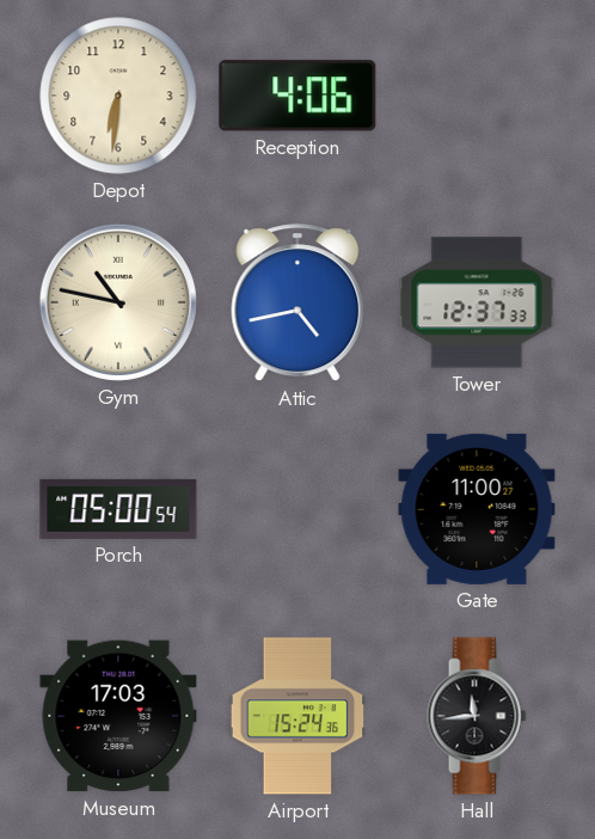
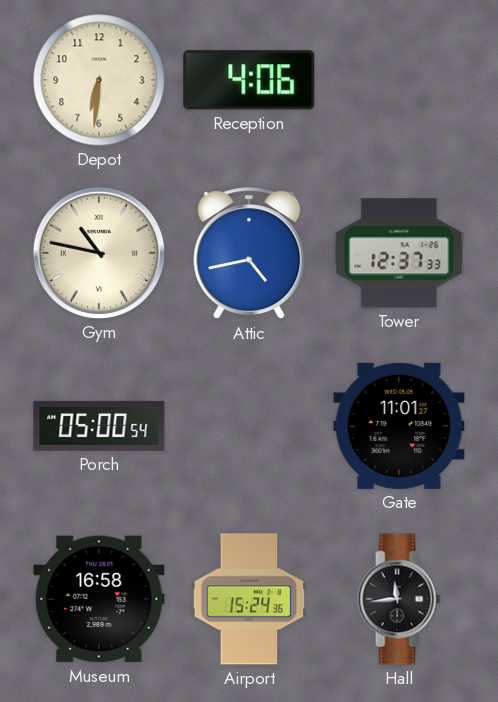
Gate: 11:00 -> 11:01
Museum: 17:03 -> 16:58
